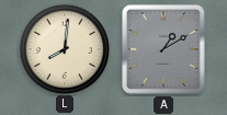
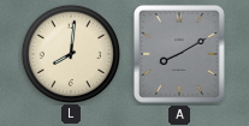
A: 1:10 -> 8:10
